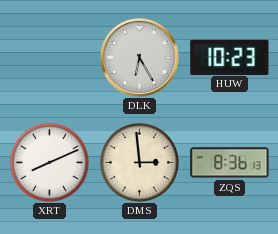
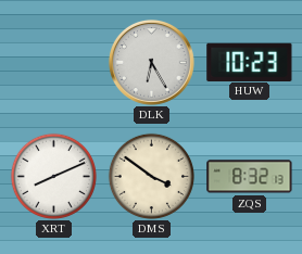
DMS: 2:59 -> 3:51
ZQS: 8:36 -> 8:32
